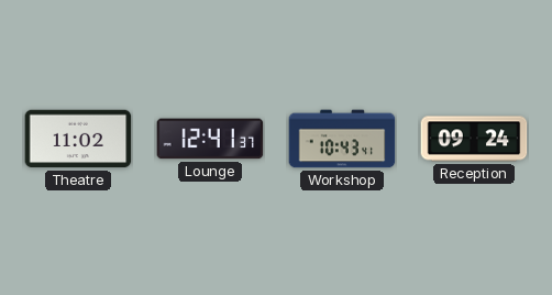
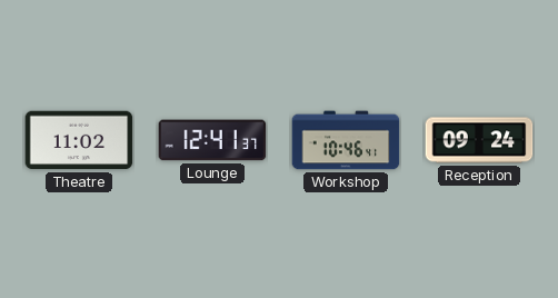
Workshop: 10:43 -> 10:46
